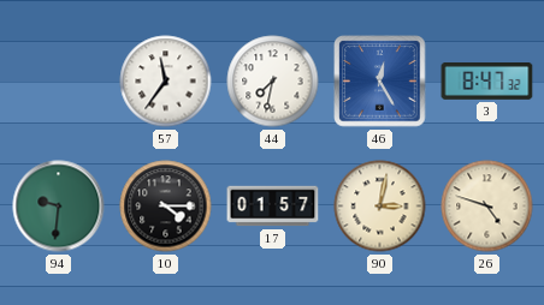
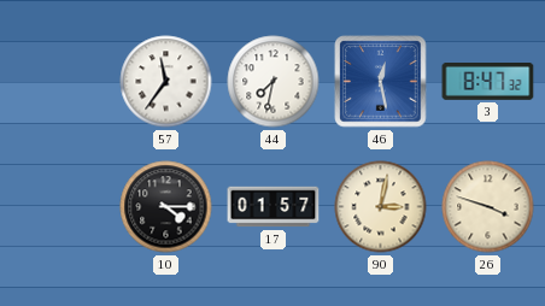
46: 12:25 -> 12:28
94: 9:31 -> none
26: 4:48 -> 3:48
